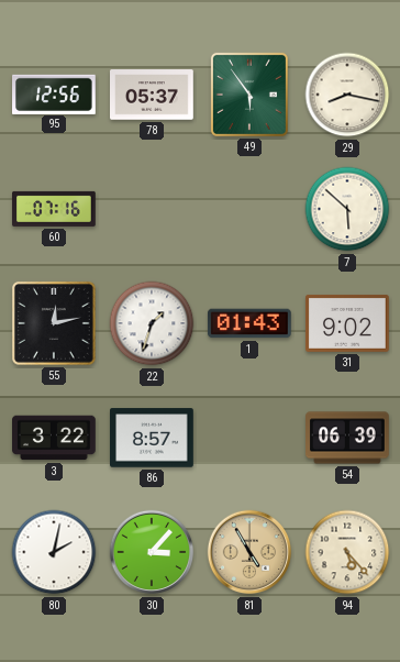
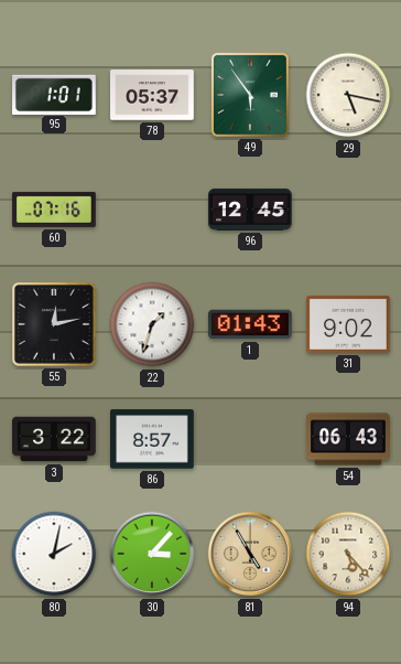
95: 12:56 -> 1:01
29: 8:17 -> 5:17
96: none -> 12:45
7: 5:52 -> none
54: 06:39 -> 06:43
